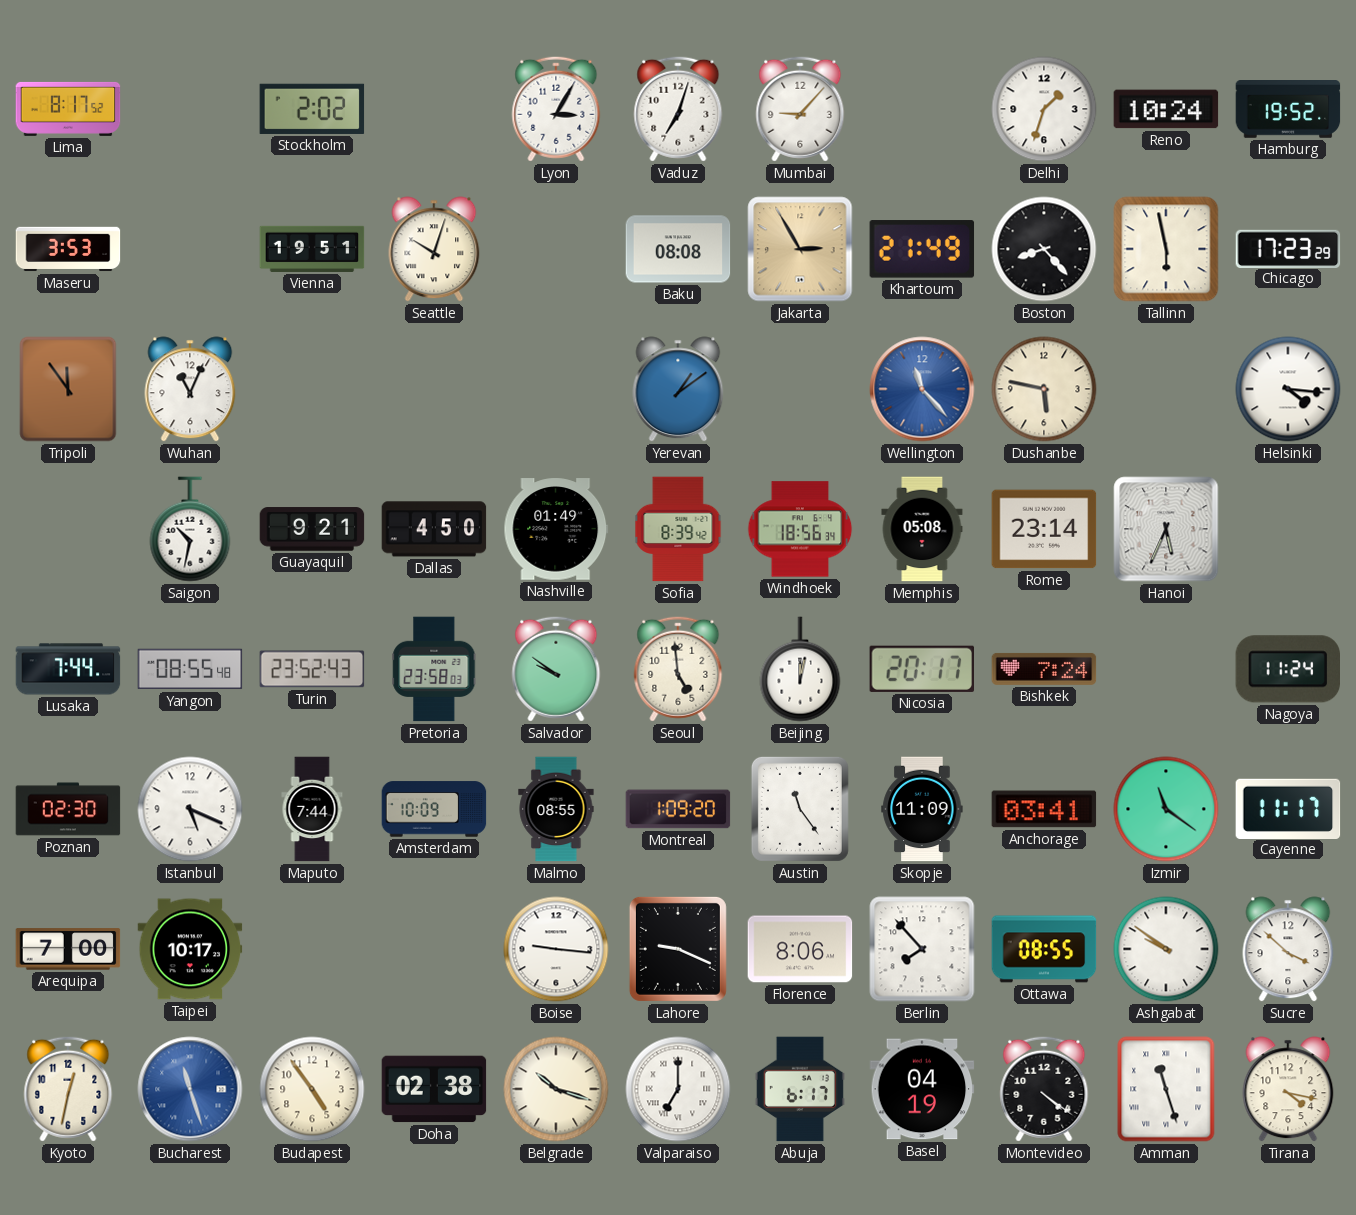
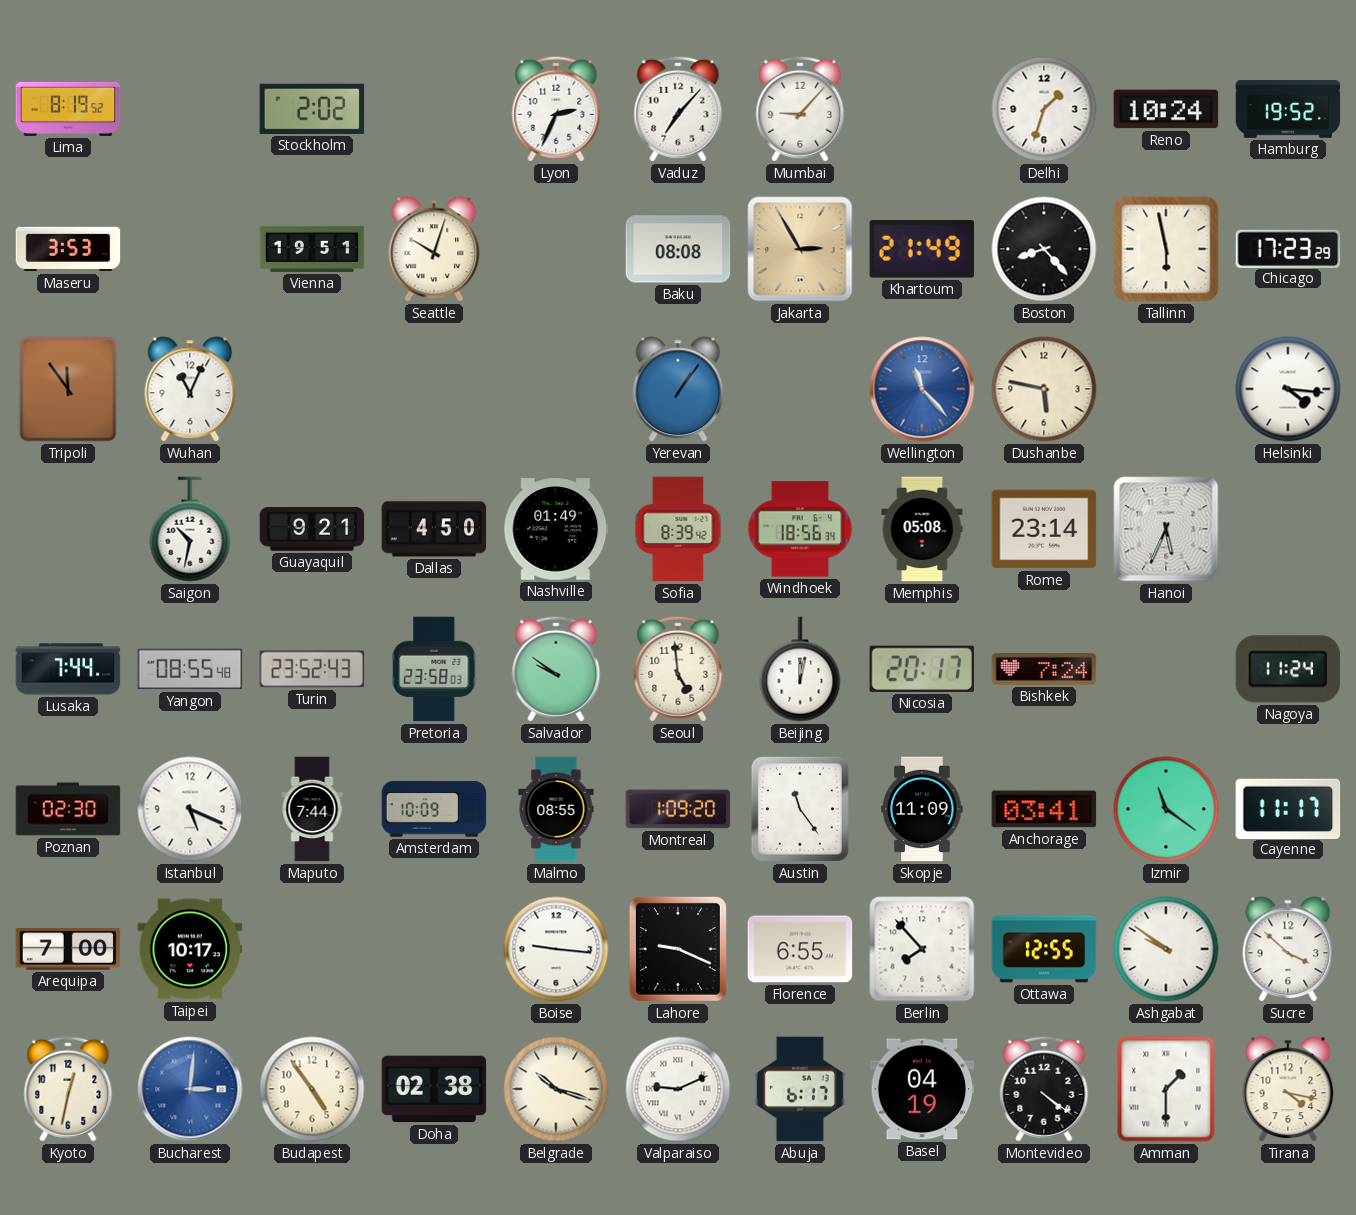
Lima: 8:17 -> 8:19
Lyon: 3:05 -> 2:34
Vaduz: 7:03 -> 7:07
Yerevan: 1:09 -> 1:06
Florence: 8:06 -> 6:55
Ottawa: 08:55 -> 12:55
Bucharest: 11:27 -> 3:01
Valparaiso: 7:00 -> 9:11
Amman: 11:27 -> 1:30
